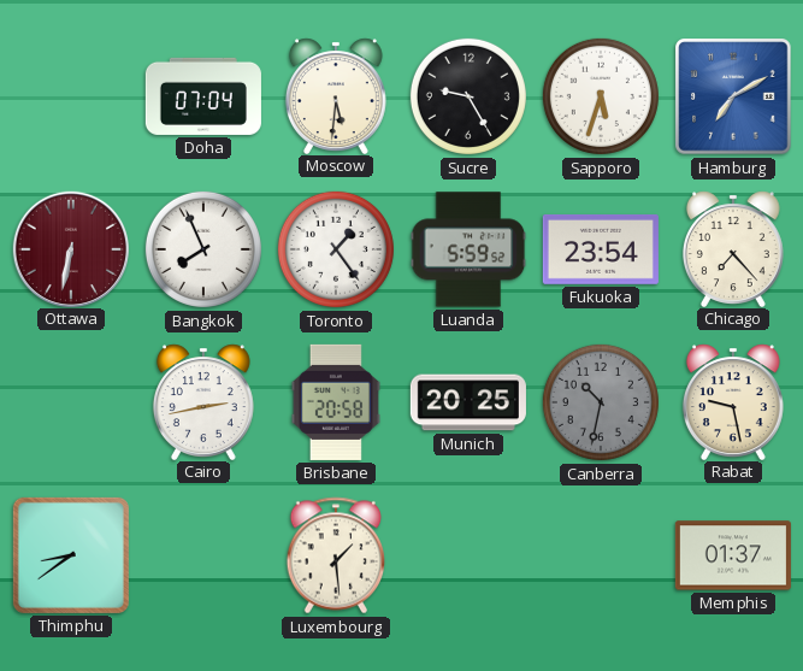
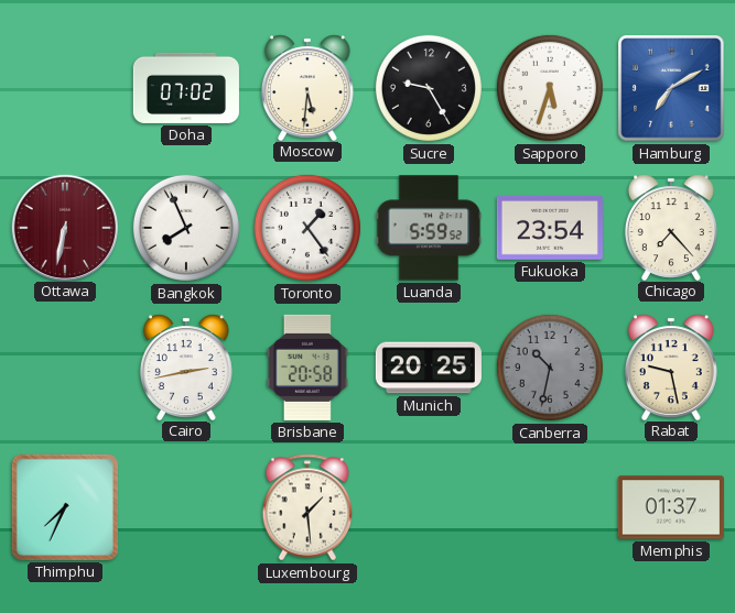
Doha: 07:04 -> 07:02
Thimphu: 8:39 -> 7:34
